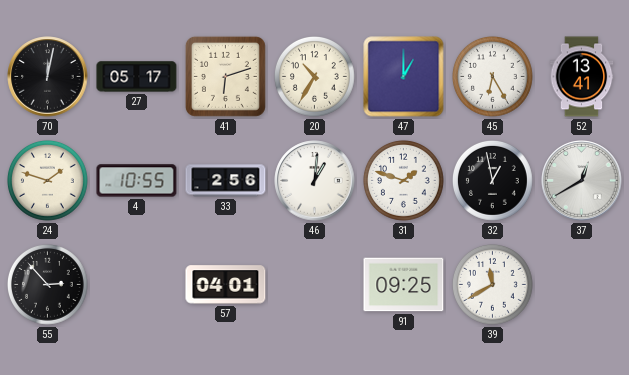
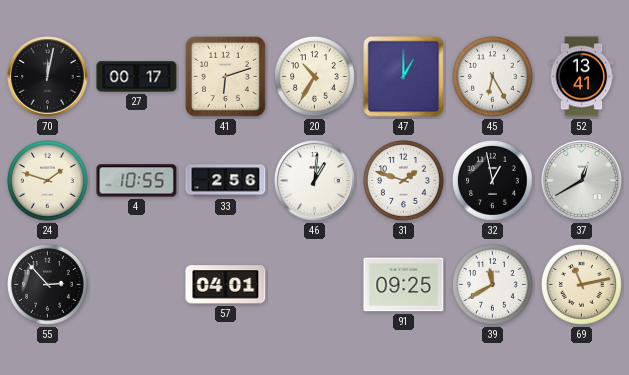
27: 05:17 -> 00:17
69: none -> 11:13
